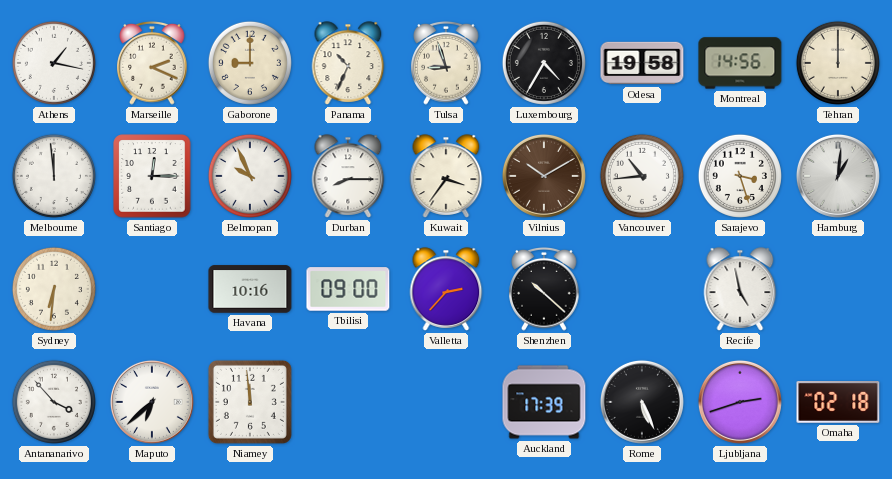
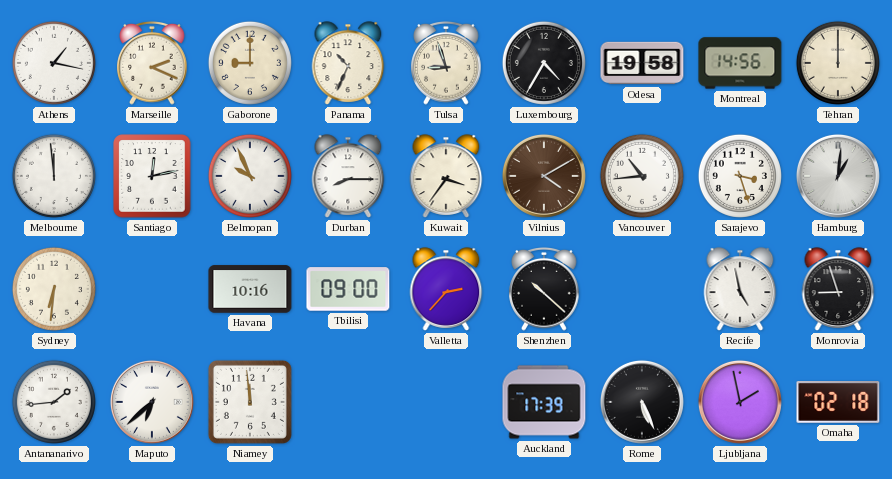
Santiago: 12:15 -> 12:13
Vilnius: 10:10 -> 4:10
Monrovia: none -> 8:57
Antananarivo: 3:53 -> 1:44
Ljubljana: 2:42 -> 1:58
